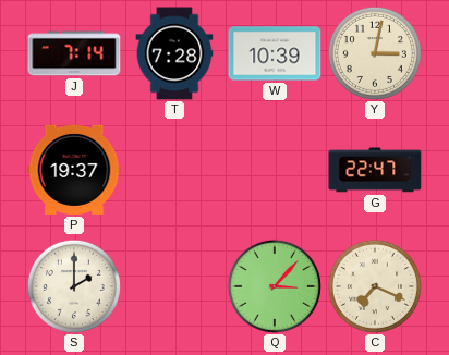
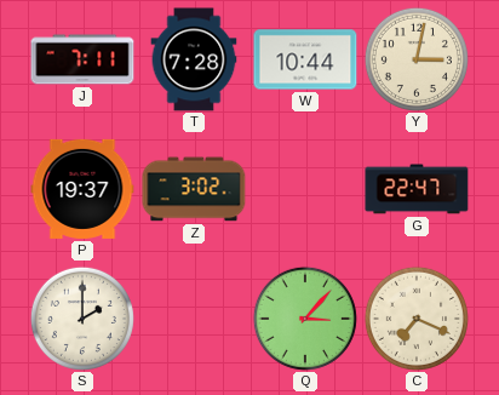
J: 7:14 -> 7:11
W: 10:39 -> 10:44
Z: none -> 3:02
